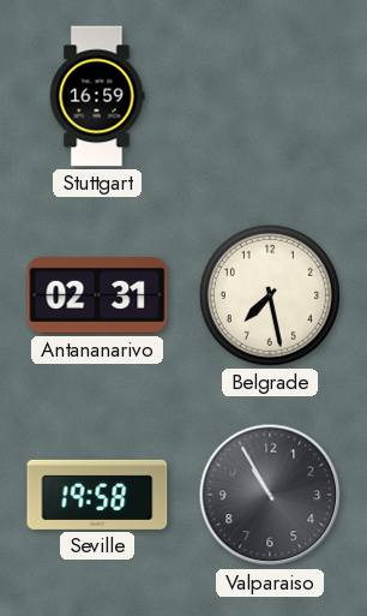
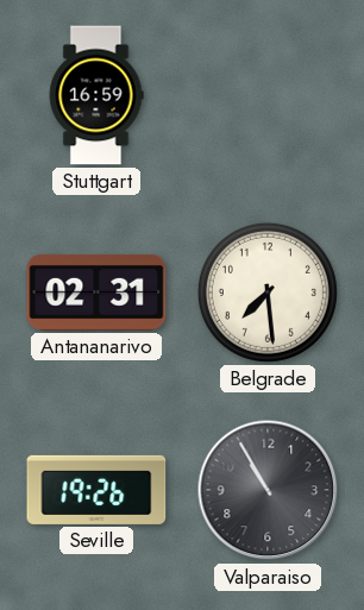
Belgrade: 7:28 -> 7:29
Seville: 19:58 -> 19:26
